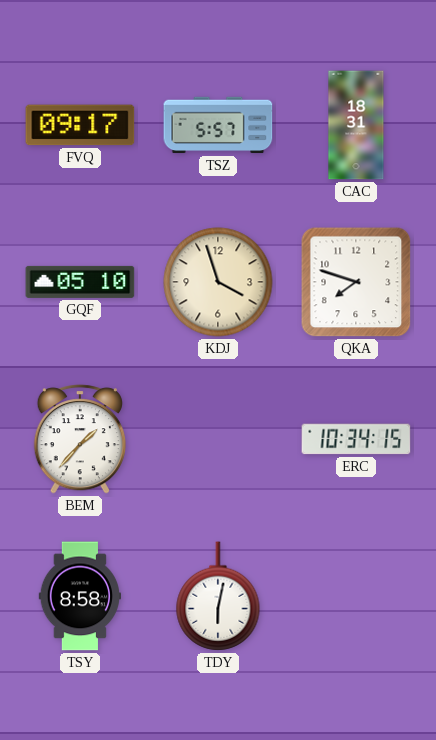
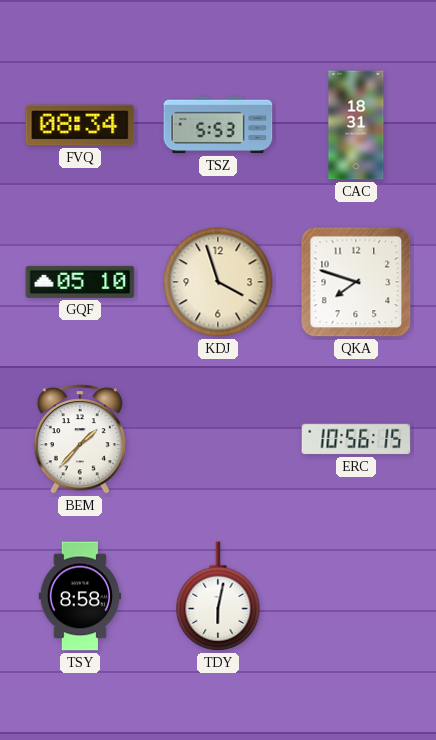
FVQ: 09:17 -> 08:34
TSZ: 5:57 -> 5:53
ERC: 10:34 -> 10:56
